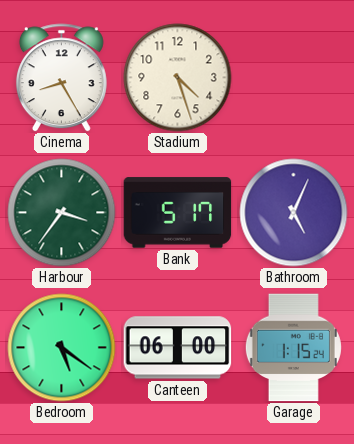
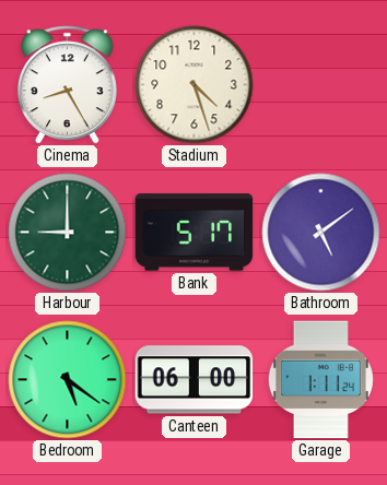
Harbour: 3:36 -> 9:00
Bathroom: 5:04 -> 5:09
Garage: 1:15 -> 1:11
